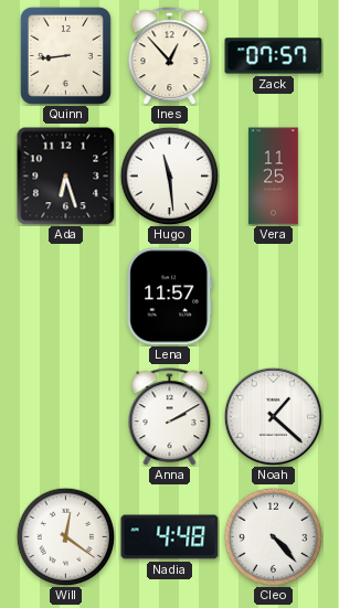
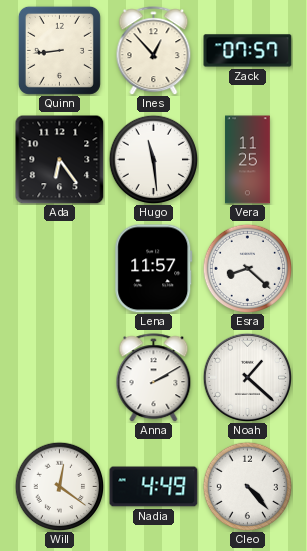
Ada: 6:27 -> 6:24
Esra: none -> 8:22
Nadia: 4:48 -> 4:49
